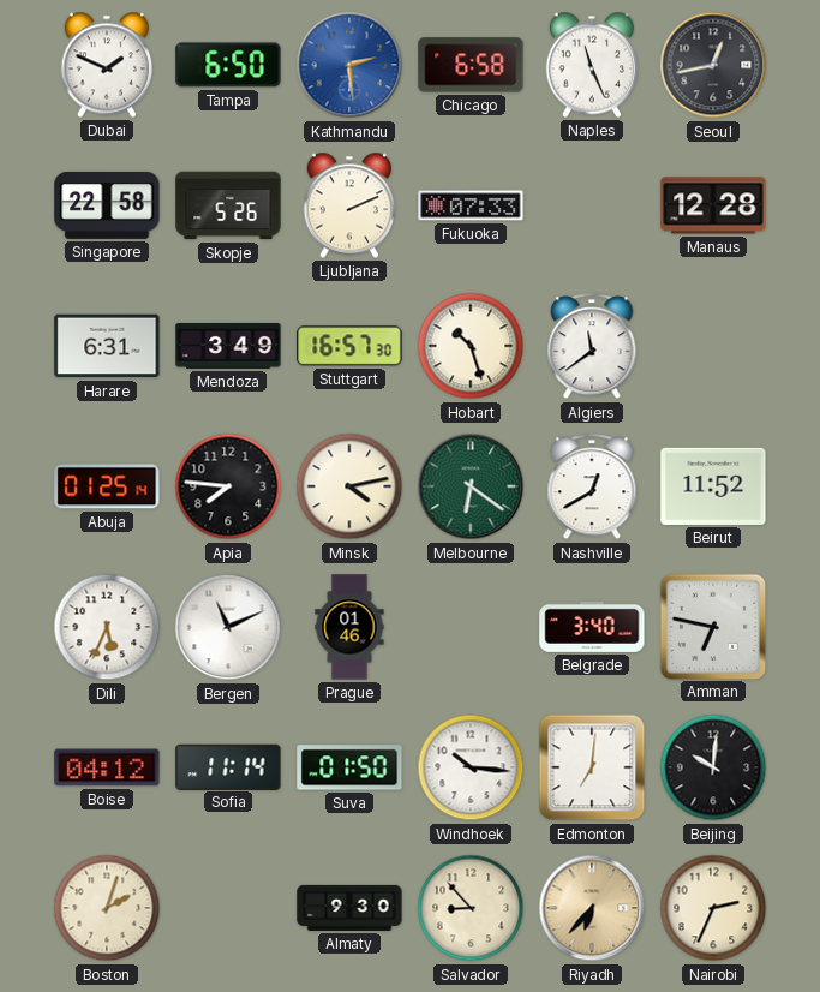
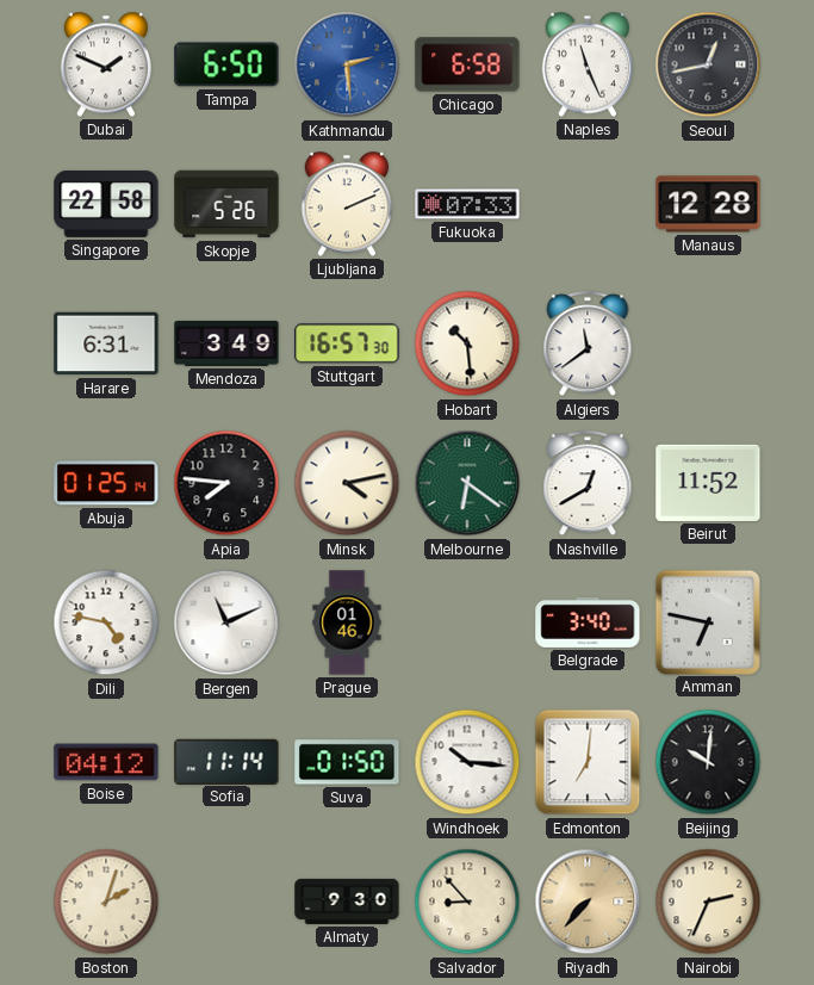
Hobart: 10:27 -> 10:29
Dili: 5:34 -> 4:47
Riyadh: 6:37 -> 7:37
